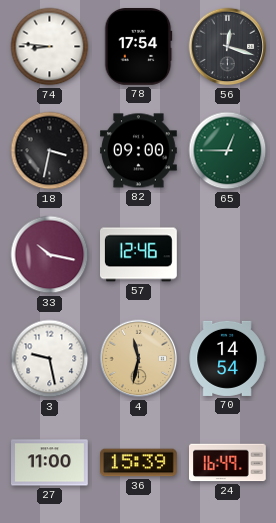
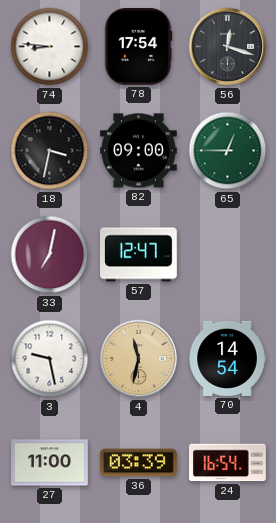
33: 10:17 -> 7:02
57: 12:46 -> 12:47
36: 15:39 -> 03:39
24: 16:49 -> 16:54
